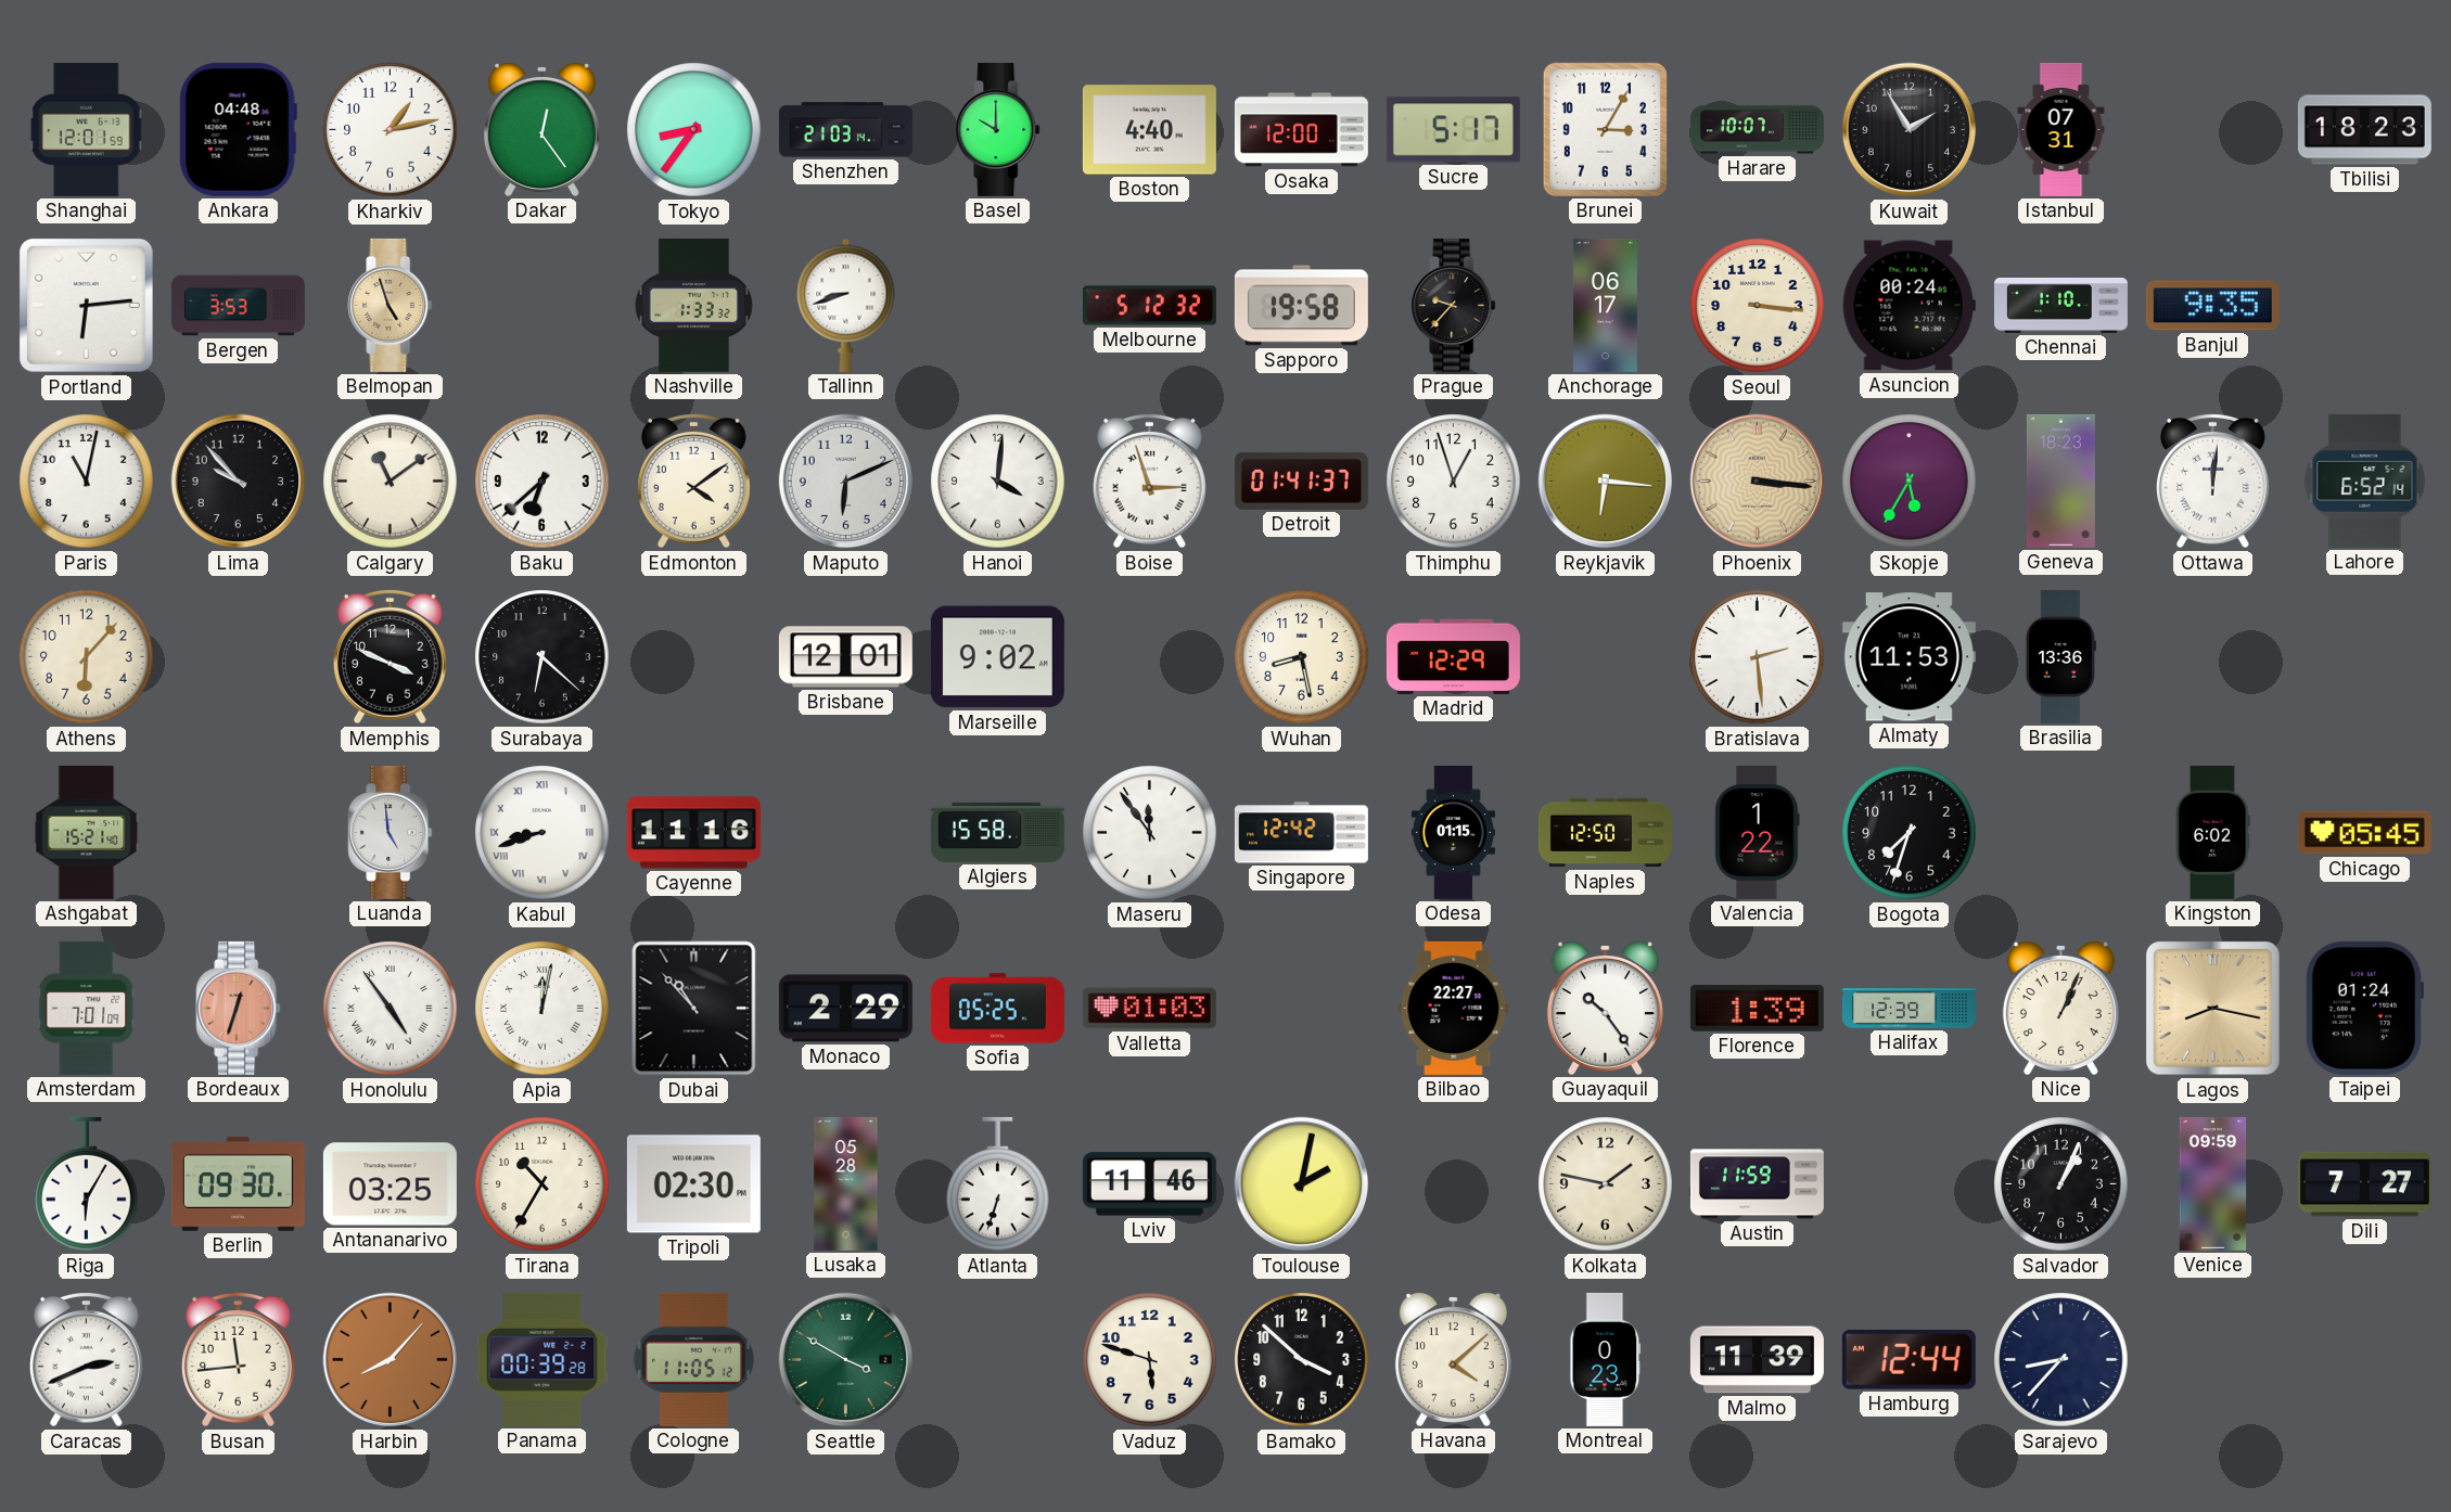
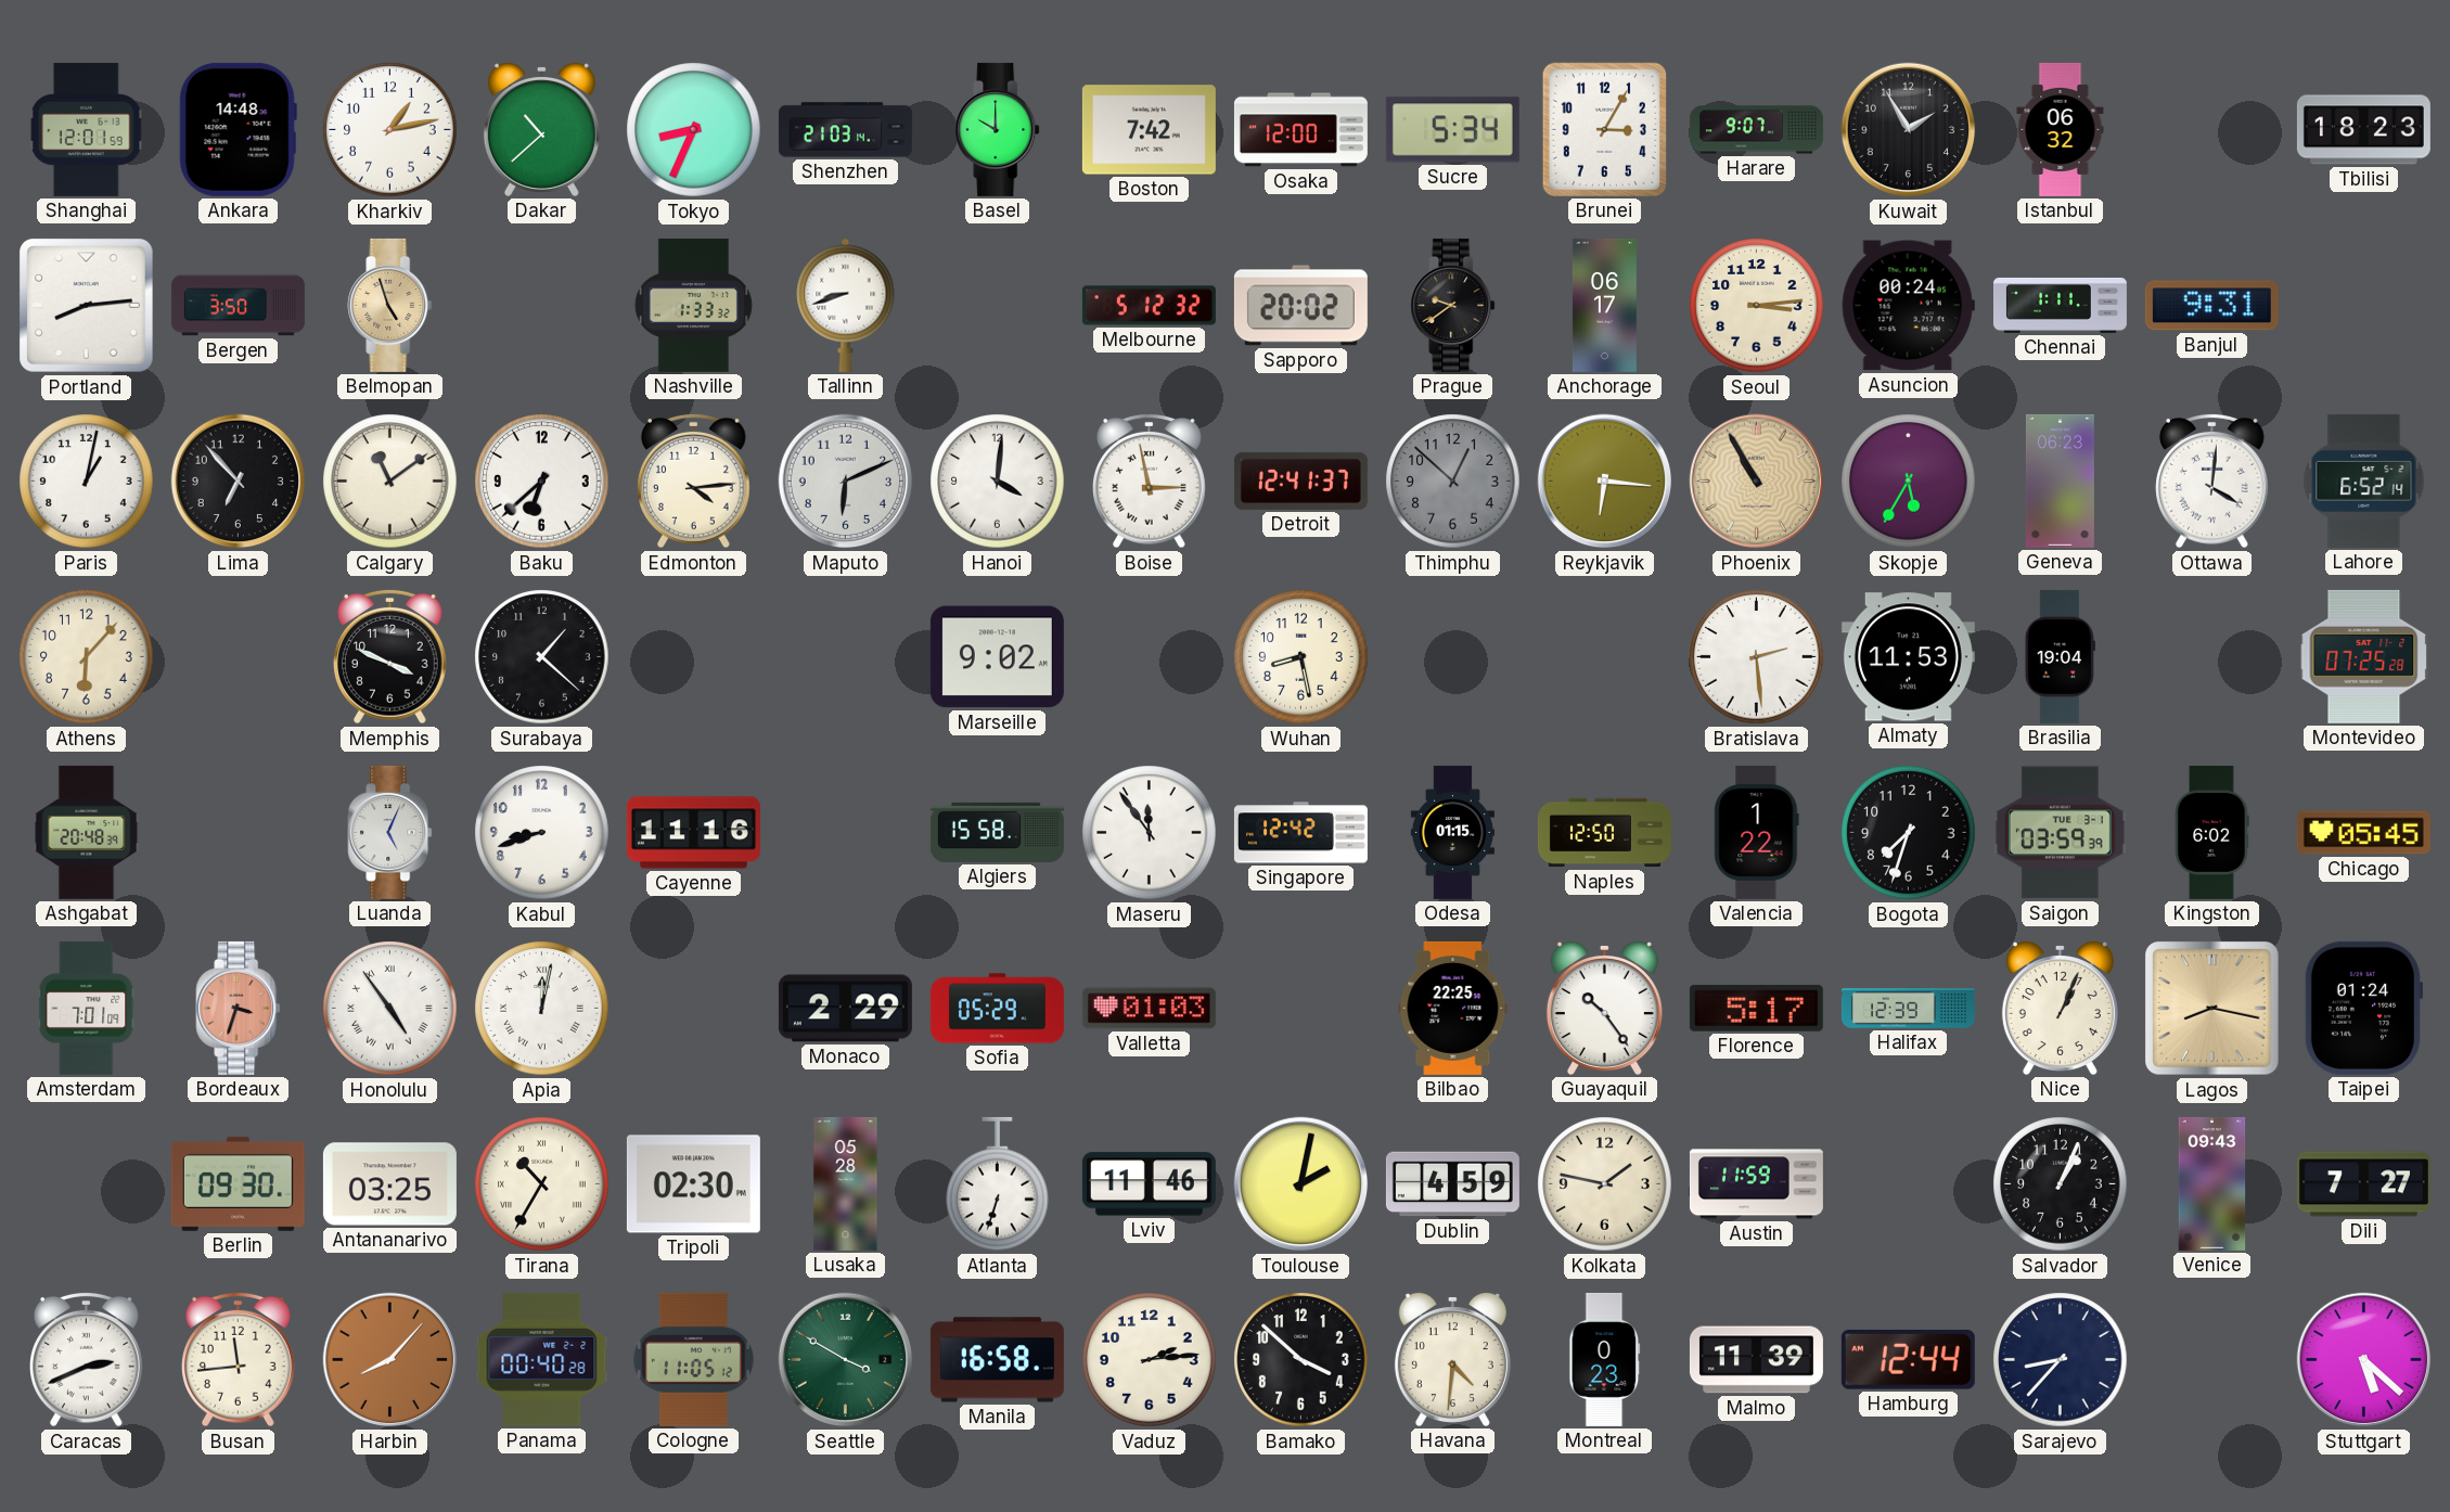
Ankara: 04:48 -> 14:48
Dakar: 12:24 -> 10:38
Tokyo: 8:36 -> 8:34
Boston: 4:40 -> 7:42
Sucre: 5:17 -> 5:34
Harare: 10:07 -> 9:07
Istanbul: 07:31 -> 06:32
Portland: 6:14 -> 8:14
Bergen: 3:53 -> 3:50
Sapporo: 19:58 -> 20:02
Prague: 9:37 -> 9:39
Seoul: 3:16 -> 3:14
Chennai: 1:10 -> 1:11
Banjul: 9:35 -> 9:31
Paris: 11:02 -> 1:02
Lima: 9:53 -> 6:53
Edmonton: 4:09 -> 4:14
Boise: 2:57 -> 2:58
Detroit: 01:41 -> 12:41
Thimphu: 12:57 -> 12:52
Thimphu dial: white -> grey
Phoenix: 3:16 -> 10:55
Geneva: 18:23 -> 06:23
Ottawa: 12:01 -> 4:01
Surabaya: 6:22 -> 1:22
Brisbane: 12:01 -> none
Madrid: 12:29 -> none
Brasilia: 13:36 -> 19:04
Montevideo: none -> 07:25
Ashgabat: 15:21 -> 20:48
Luanda: 4:59 -> 5:04
Kabul numerals: Roman -> Arabic
Saigon: none -> 03:59
Bordeaux: 12:33 -> 3:33
Dubai: 10:53 -> none
Sofia: 05:25 -> 05:29
Bilbao: 22:27 -> 22:25
Florence: 1:39 -> 5:17
Riga: 6:05 -> none
Tirana numerals: Arabic -> Roman
Dublin: none -> 4:59
Venice: 09:59 -> 09:43
Panama: 00:39 -> 00:40
Manila: none -> 16:58
Vaduz: 5:48 -> 2:14
Havana: 4:08 -> 4:31
Stuttgart: none -> 5:22
